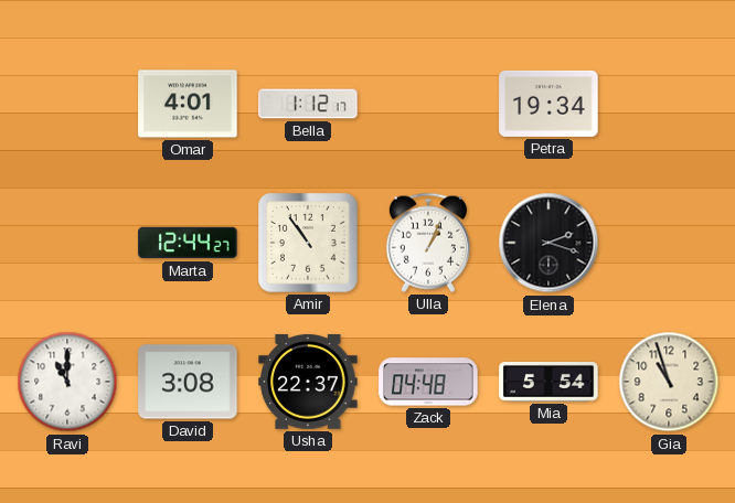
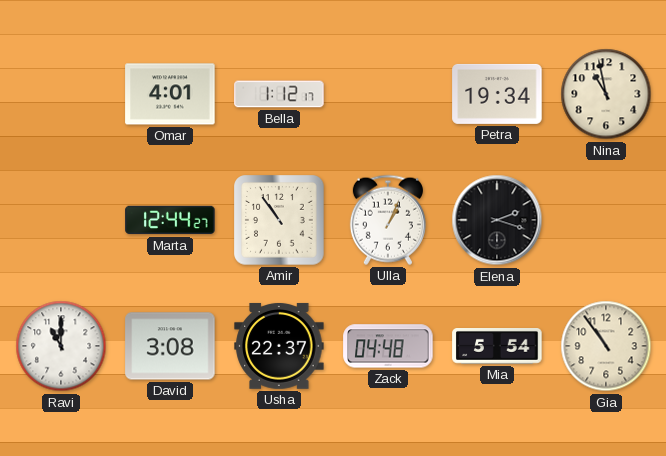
Nina: none -> 10:58
Gia: 10:57 -> 10:54
